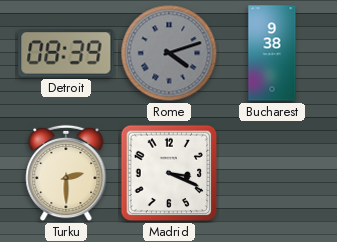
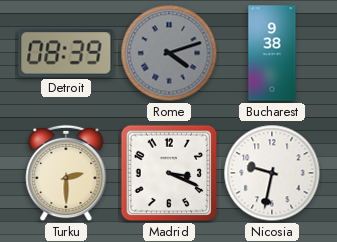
Nicosia: none -> 9:32
